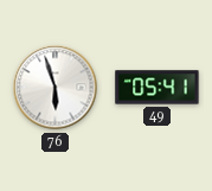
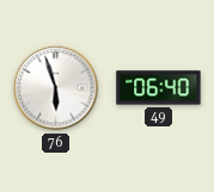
49: 05:41 -> 06:40
